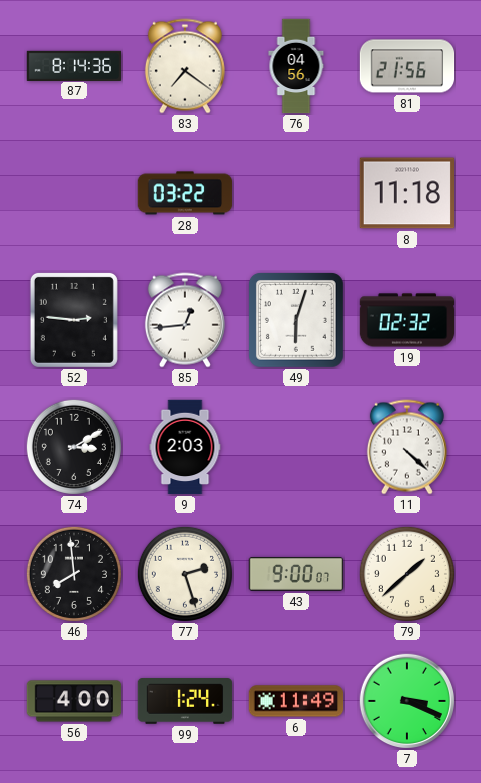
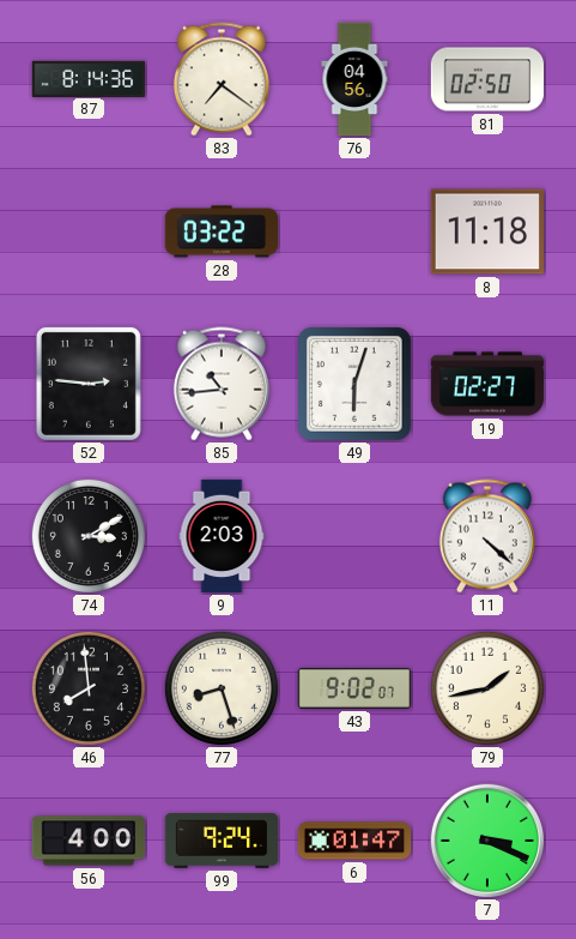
81: 21:56 -> 02:50
85: 12:44 -> 10:44
19: 02:32 -> 02:27
77: 2:27 -> 8:27
43: 9:00 -> 9:02
79: 1:38 -> 1:43
99: 1:24 -> 9:24
6: 11:49 -> 01:47
